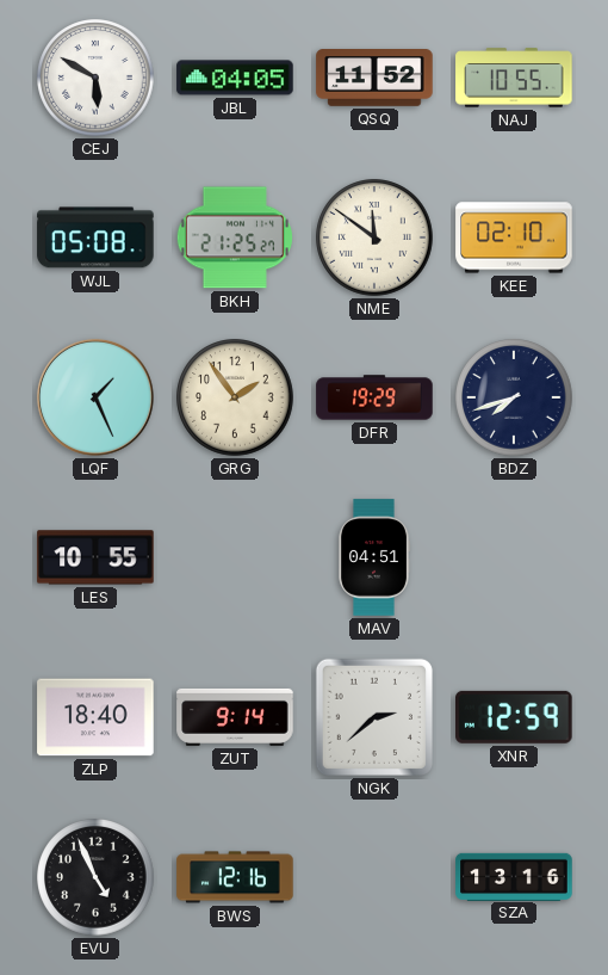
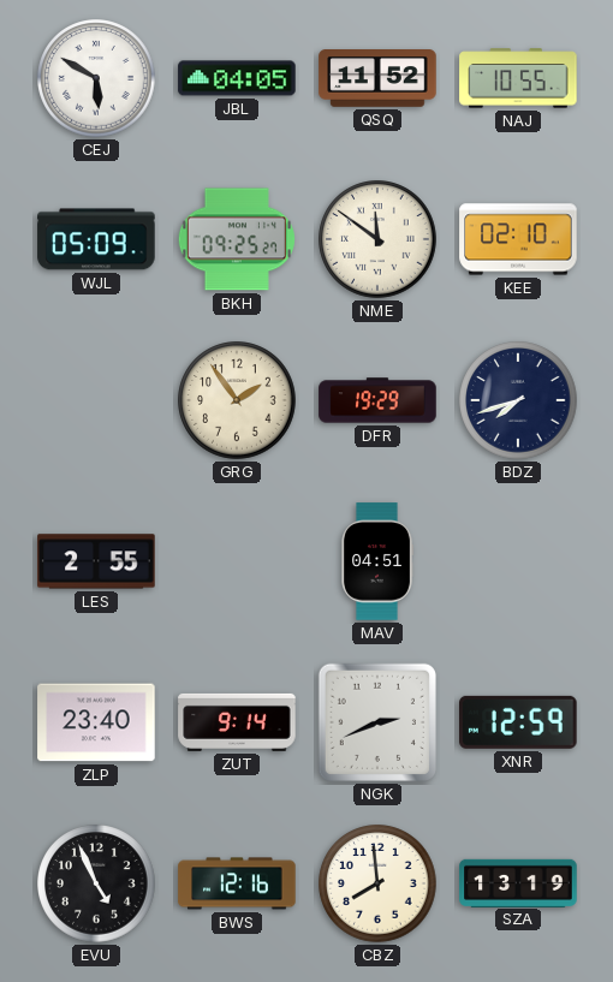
WJL: 05:08 -> 05:09
BKH: 21:25 -> 09:25
LQF: 1:26 -> none
LES: 10:55 -> 2:55
ZLP: 18:40 -> 23:40
NGK: 2:38 -> 2:41
CBZ: none -> 7:59
SZA: 13:16 -> 13:19
